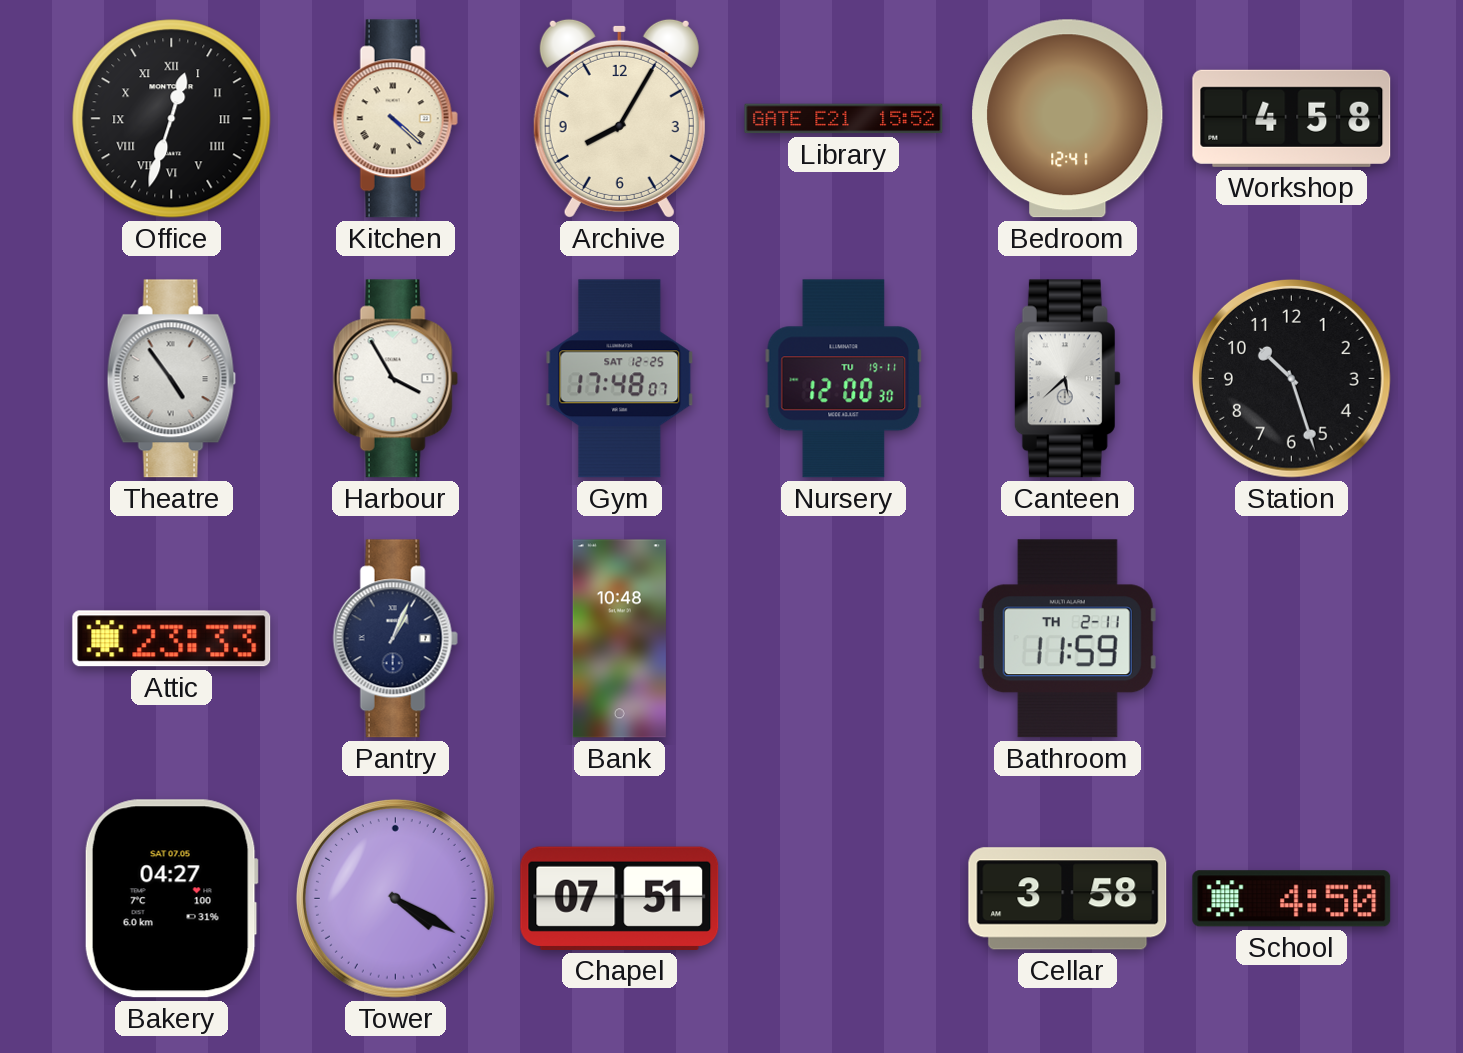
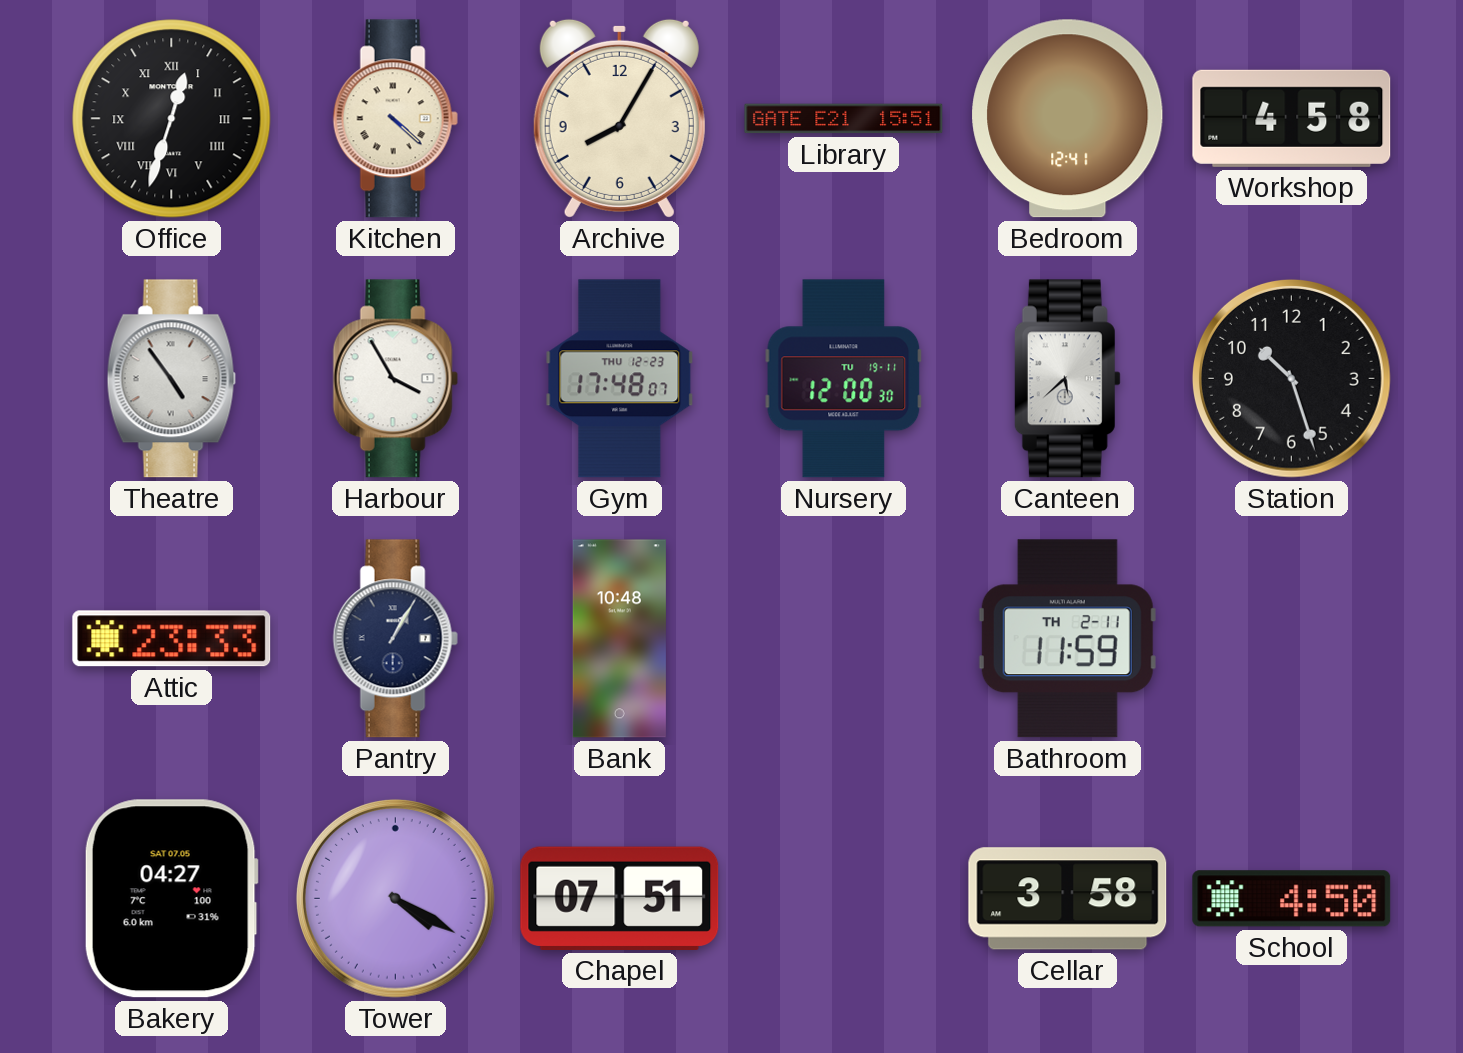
Library: 15:52 -> 15:51
Gym date: SAT 12-25 -> THU 12-23
Pantry: 1:04 -> 1:05
